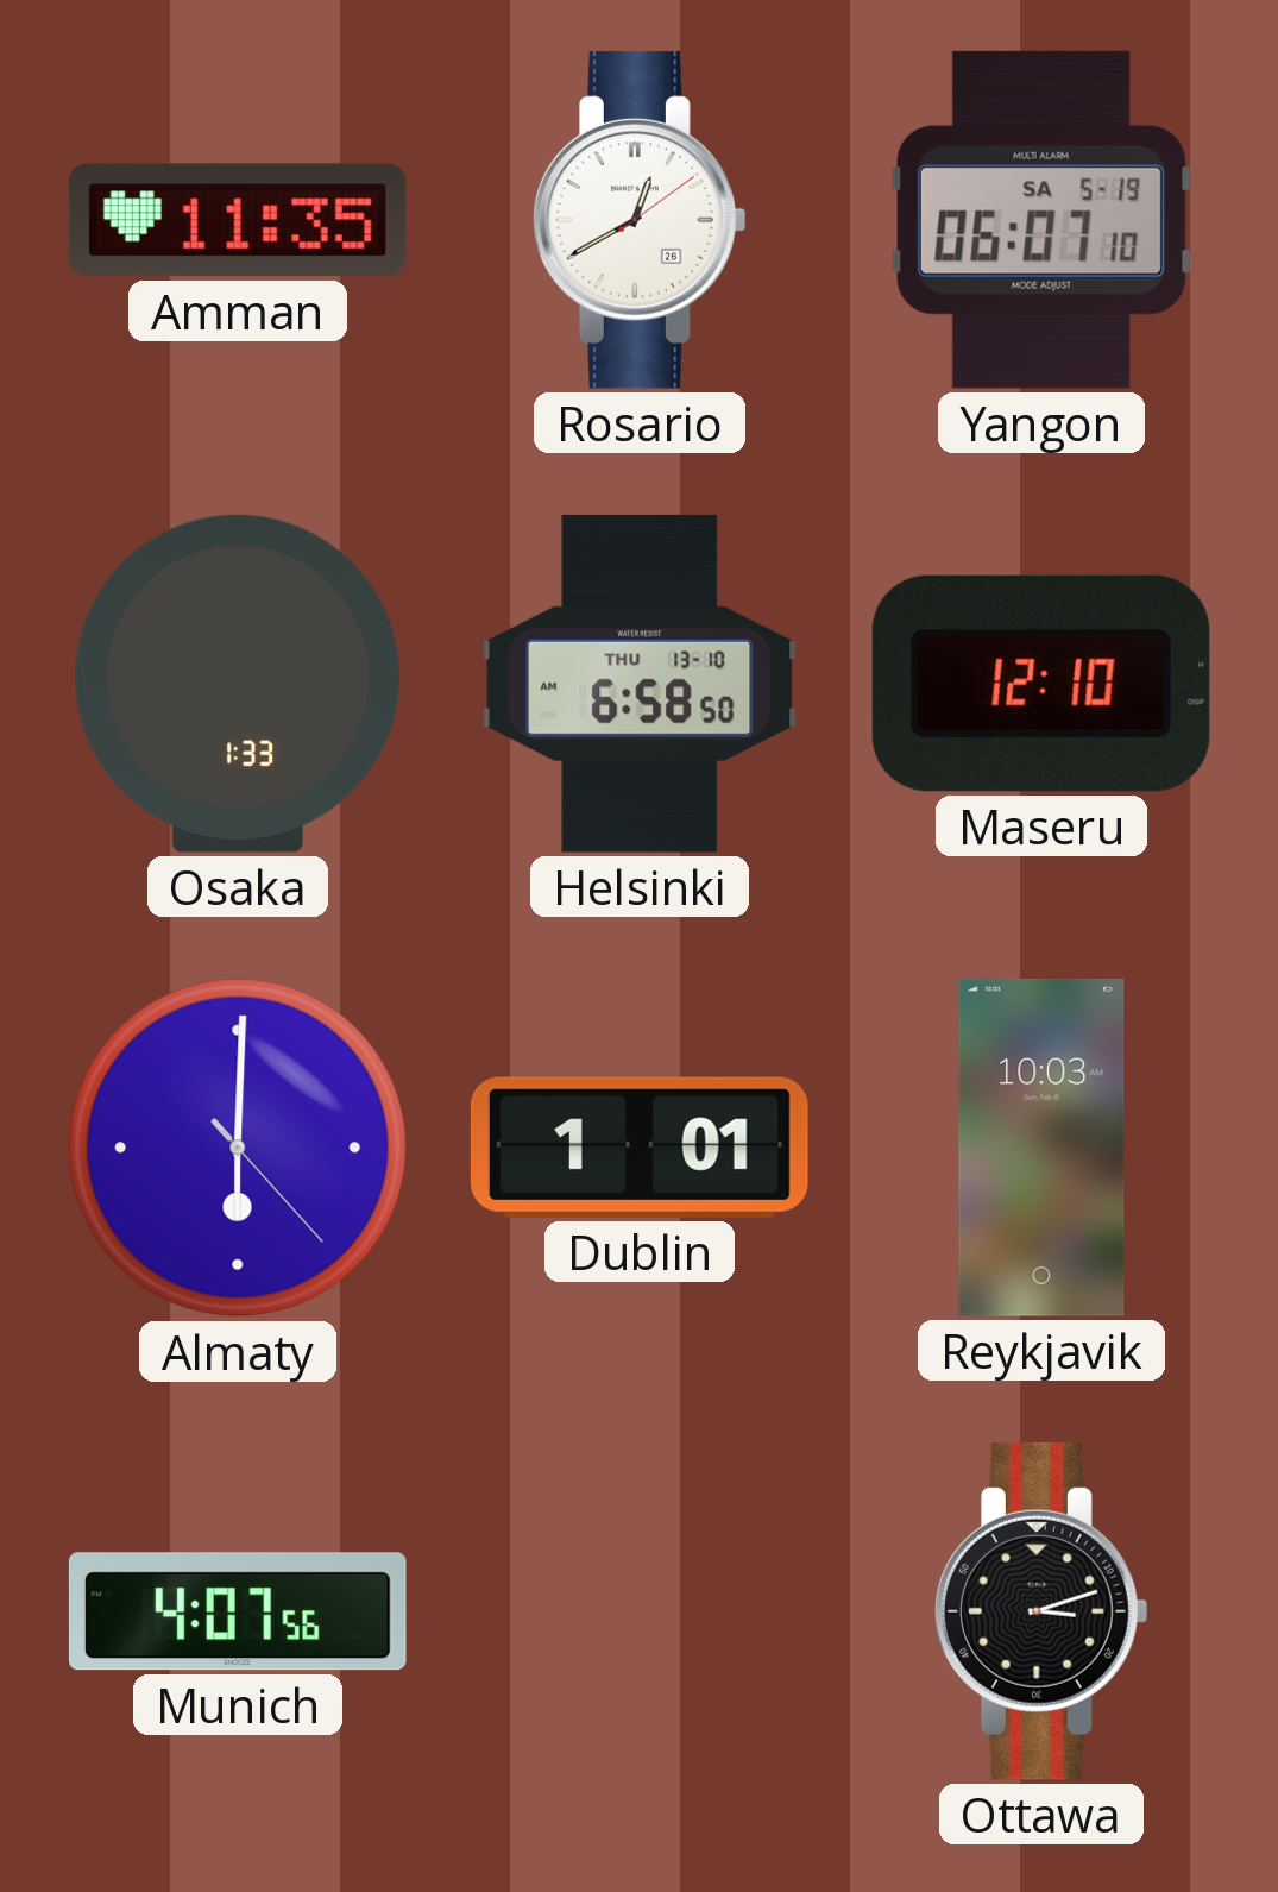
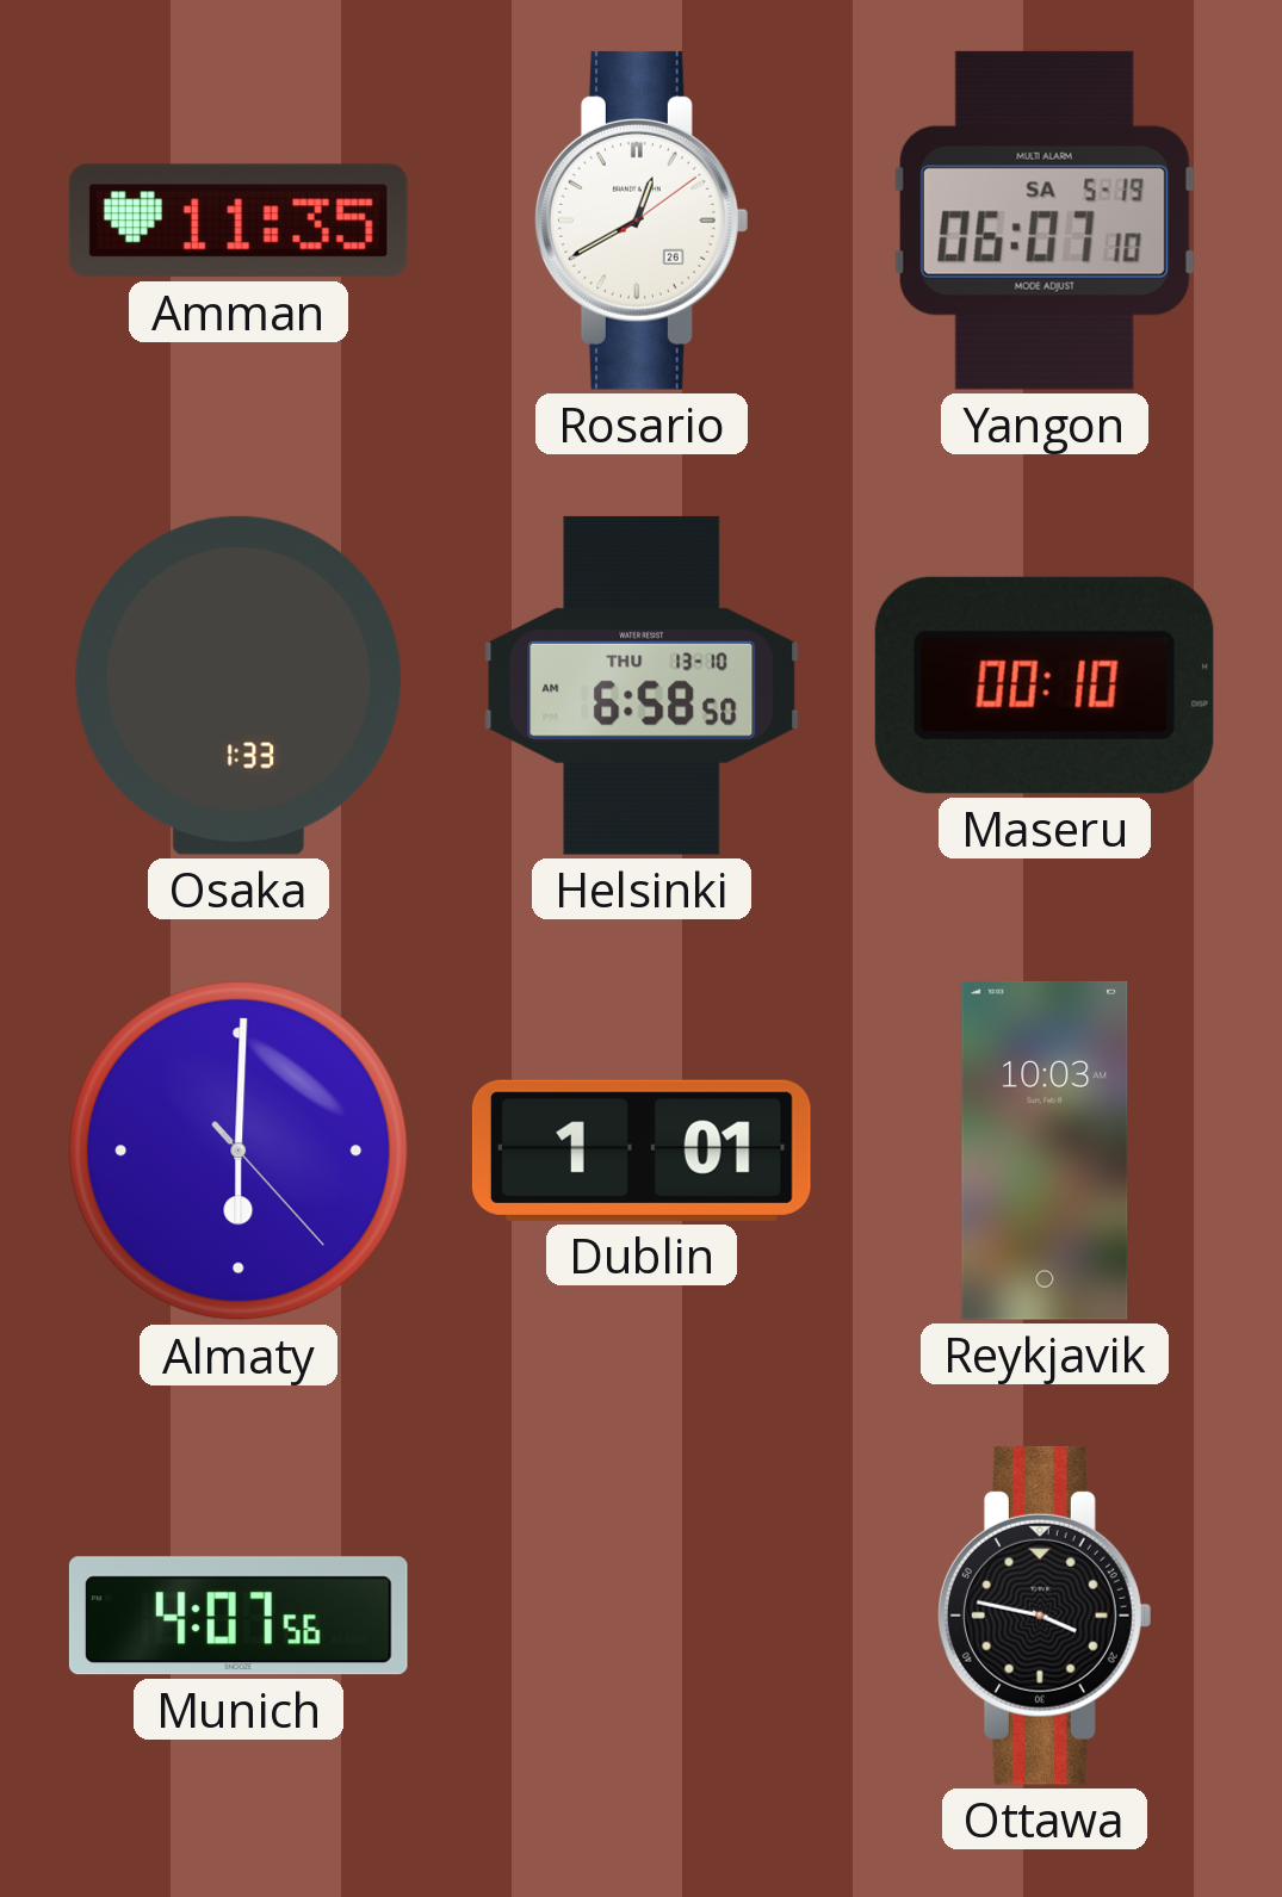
Maseru: 12:10 -> 00:10
Ottawa: 3:12 -> 3:47
